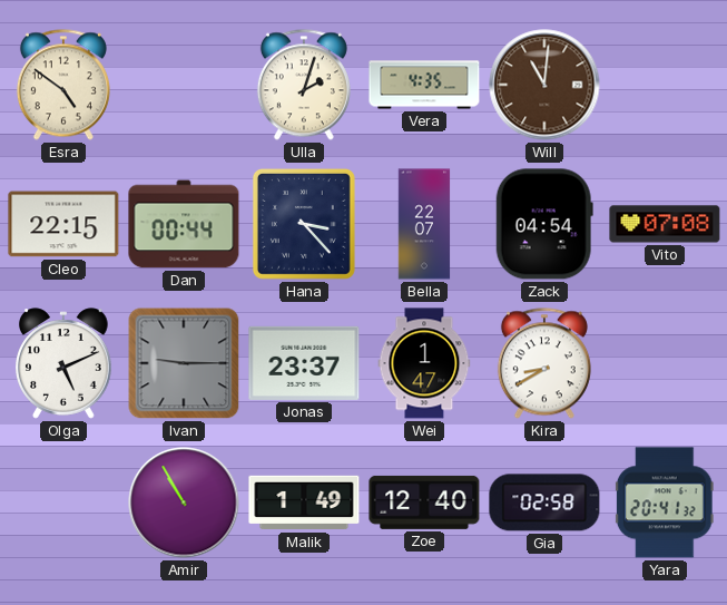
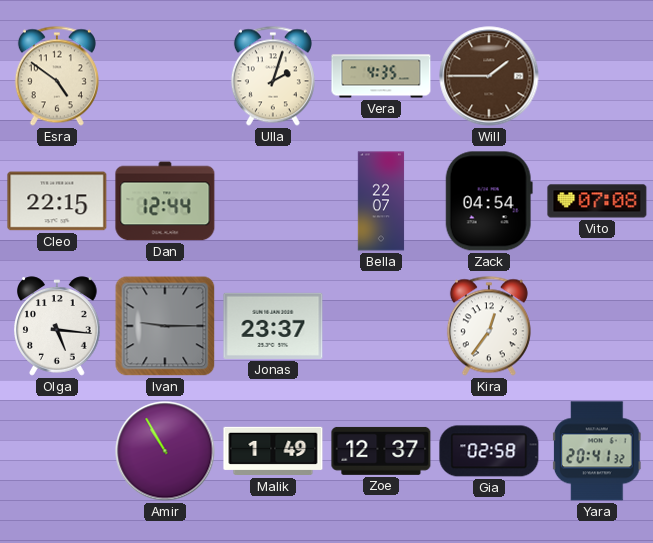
Will: 11:01 -> 1:45
Dan: 00:44 -> 12:44
Hana: 3:23 -> none
Olga: 5:11 -> 5:16
Wei: 1:47 -> none
Kira: 8:40 -> 12:36
Zoe: 12:40 -> 12:37
